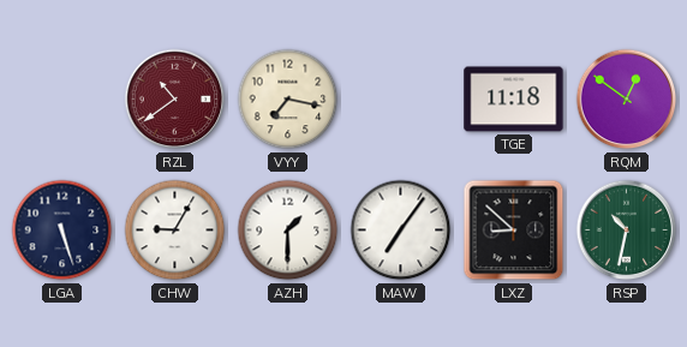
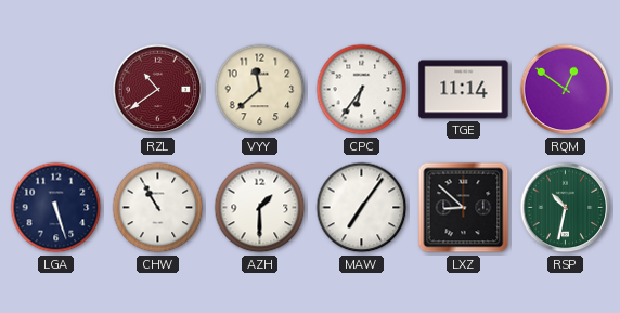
VYY: 7:17 -> 11:38
CPC: none -> 6:36
TGE: 11:18 -> 11:14
CHW: 9:05 -> 10:55
